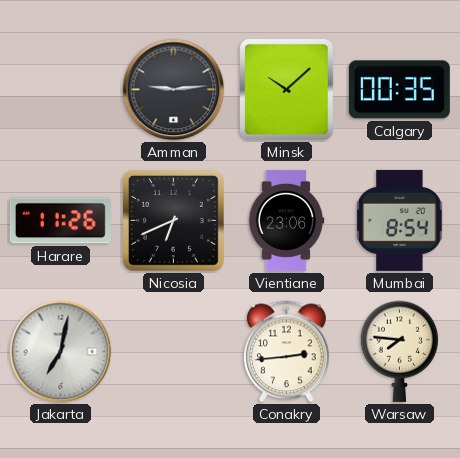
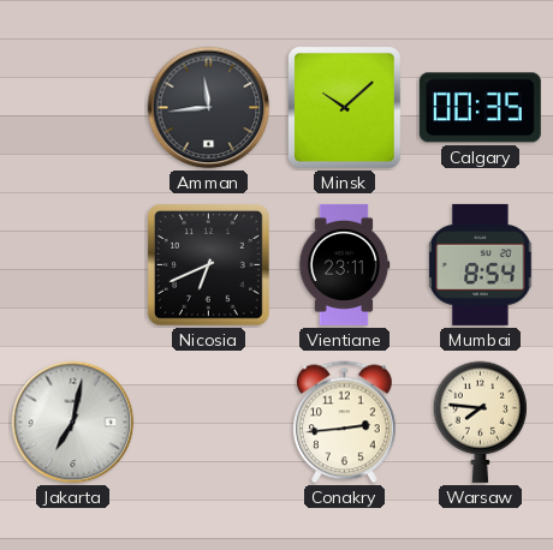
Amman: 9:14 -> 11:44
Harare: 11:26 -> none
Vientiane: 23:06 -> 23:11
